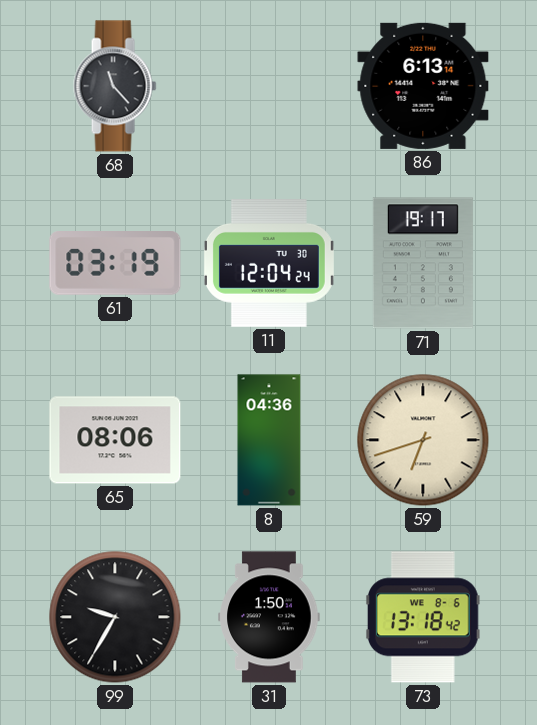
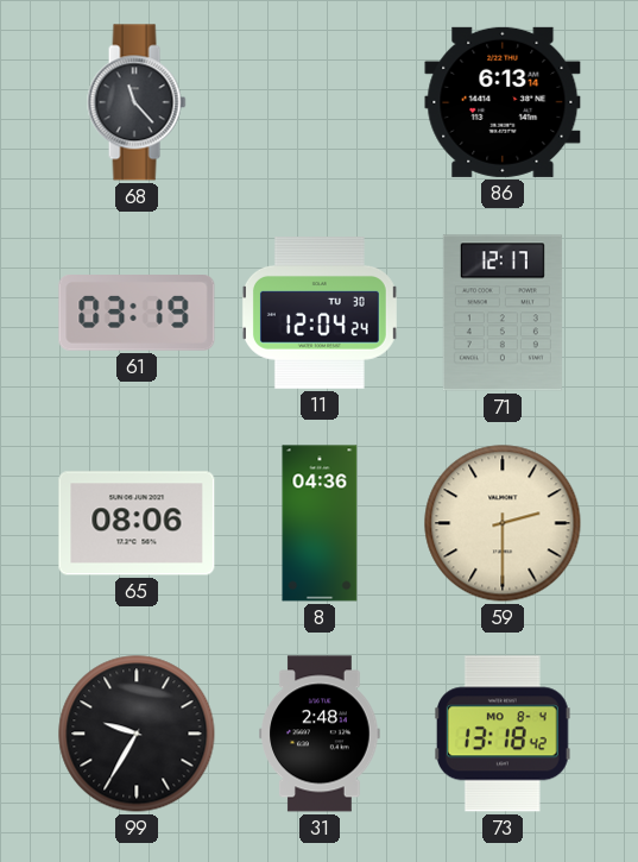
71: 19:17 -> 12:17
59: 6:42 -> 2:30
31: 1:50 -> 2:48
73 date: WE 8-6 -> MO 8-4
